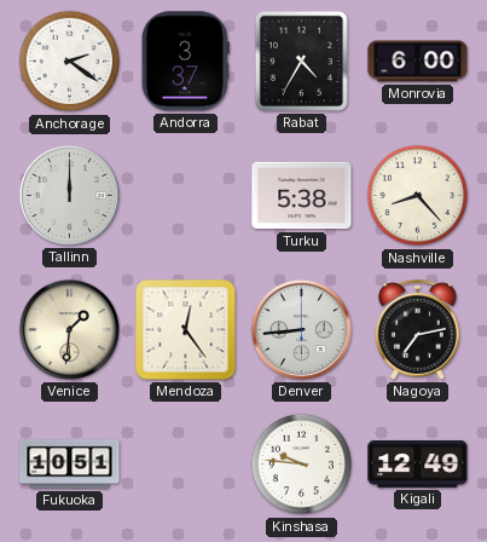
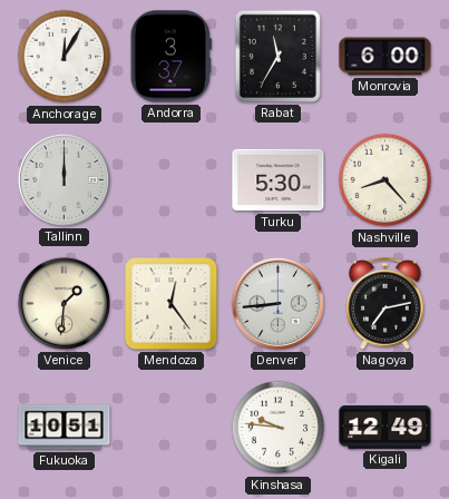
Anchorage: 2:21 -> 12:05
Rabat: 4:35 -> 11:35
Turku: 5:38 -> 5:30
